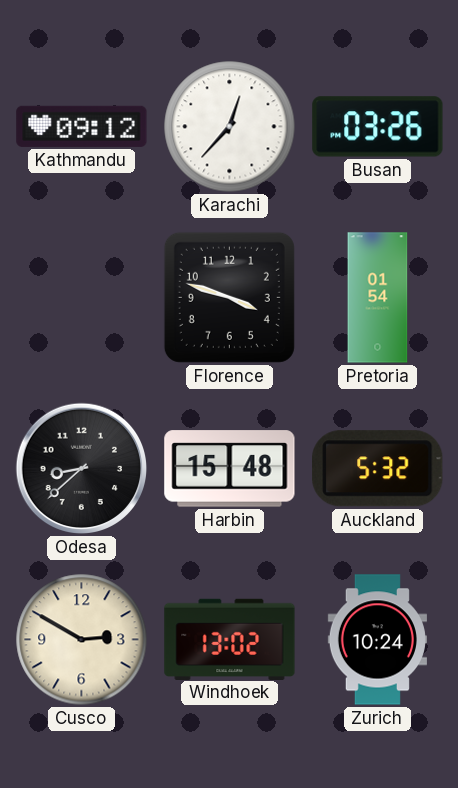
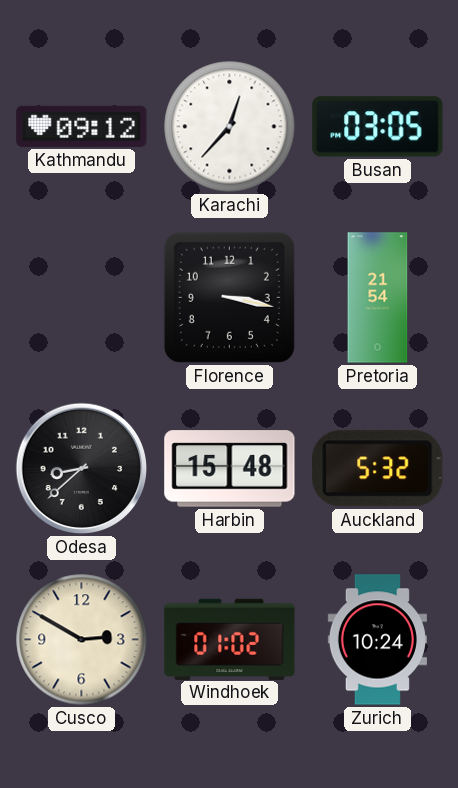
Busan: 03:26 -> 03:05
Florence: 3:48 -> 3:17
Pretoria: 01:54 -> 21:54
Windhoek: 13:02 -> 01:02
